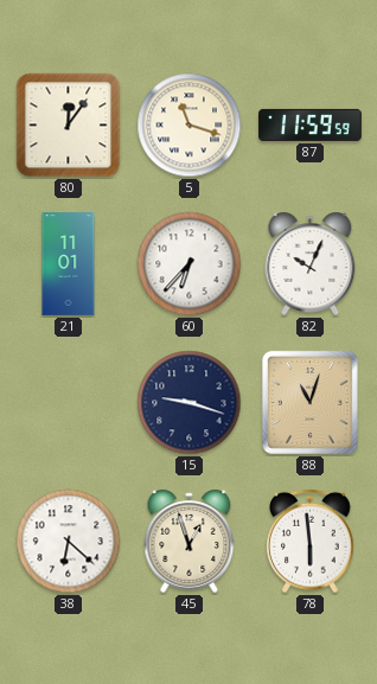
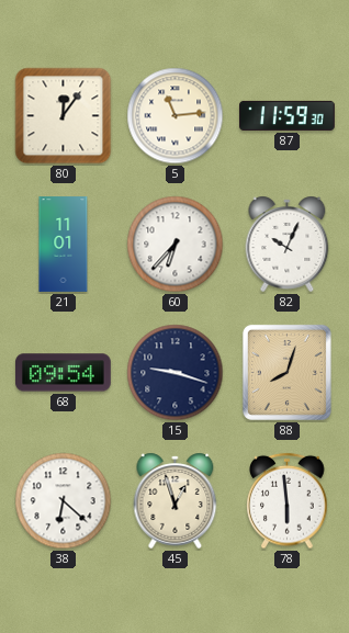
5: 11:18 -> 11:14
87: 11:59:59 -> 11:59:30
68: none -> 09:54
88: 11:03 -> 8:03
